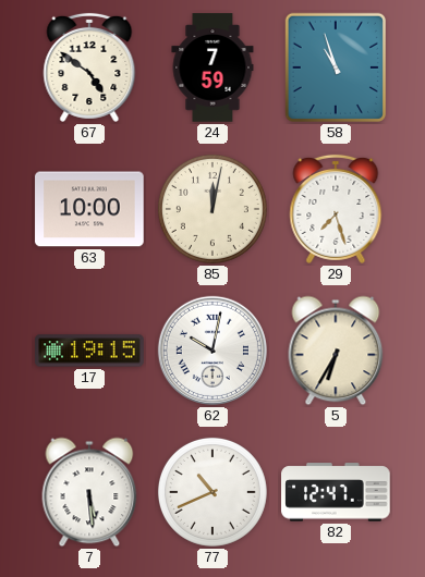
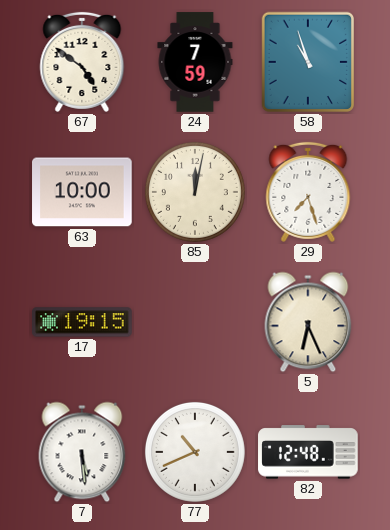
62: 10:02 -> none
5: 6:35 -> 6:26
82: 12:47 -> 12:48
